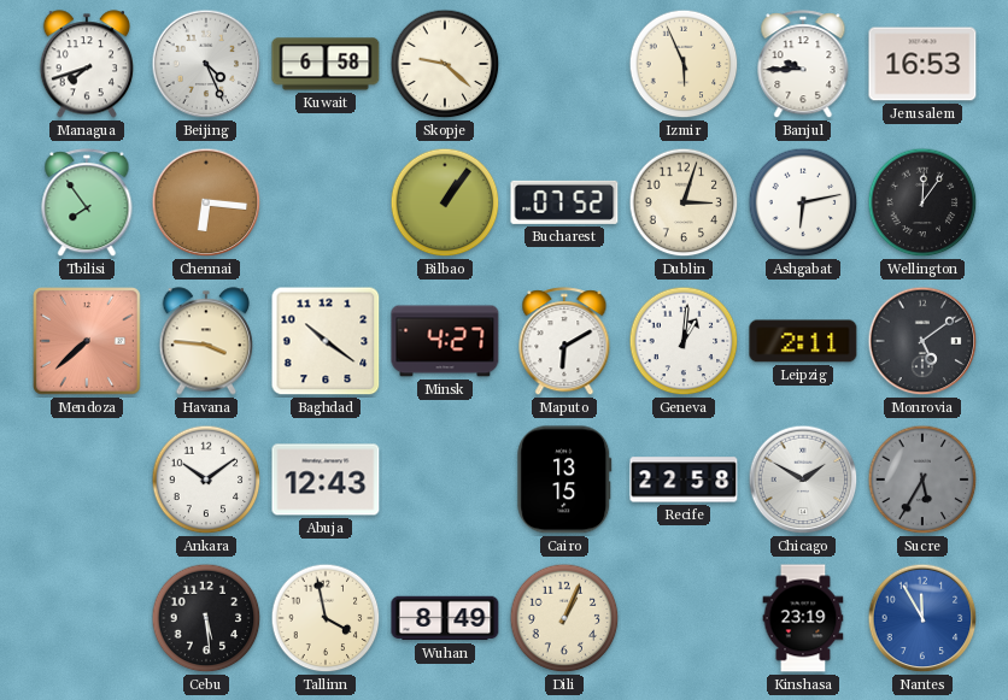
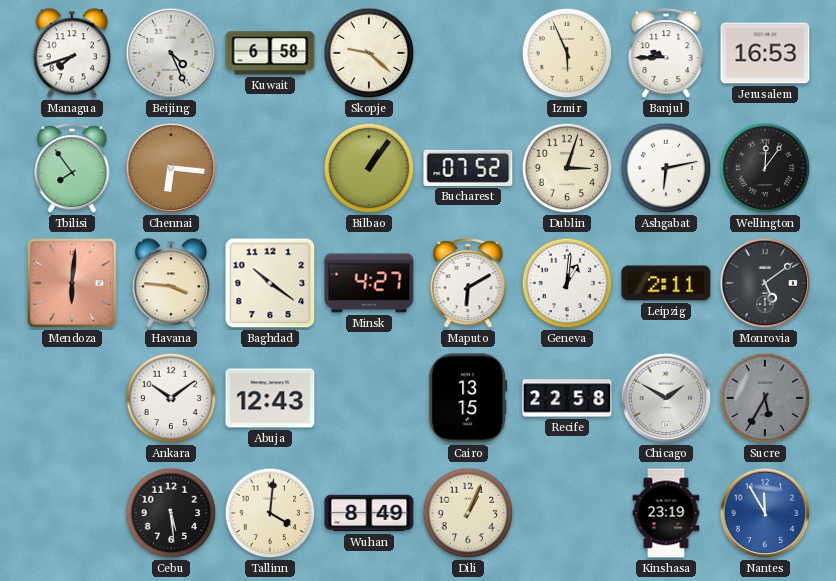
Mendoza: 7:38 -> 6:01
Tallinn: 3:58 -> 4:01
